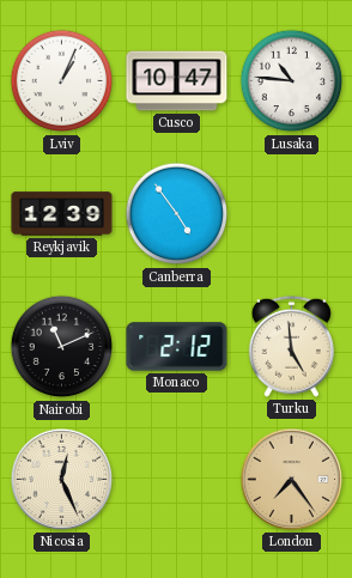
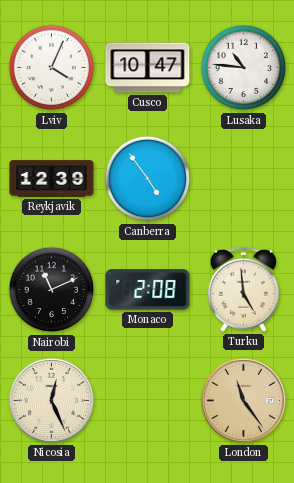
Lviv: 1:04 -> 4:04
Monaco: 2:12 -> 2:08
London: 7:24 -> 11:24
